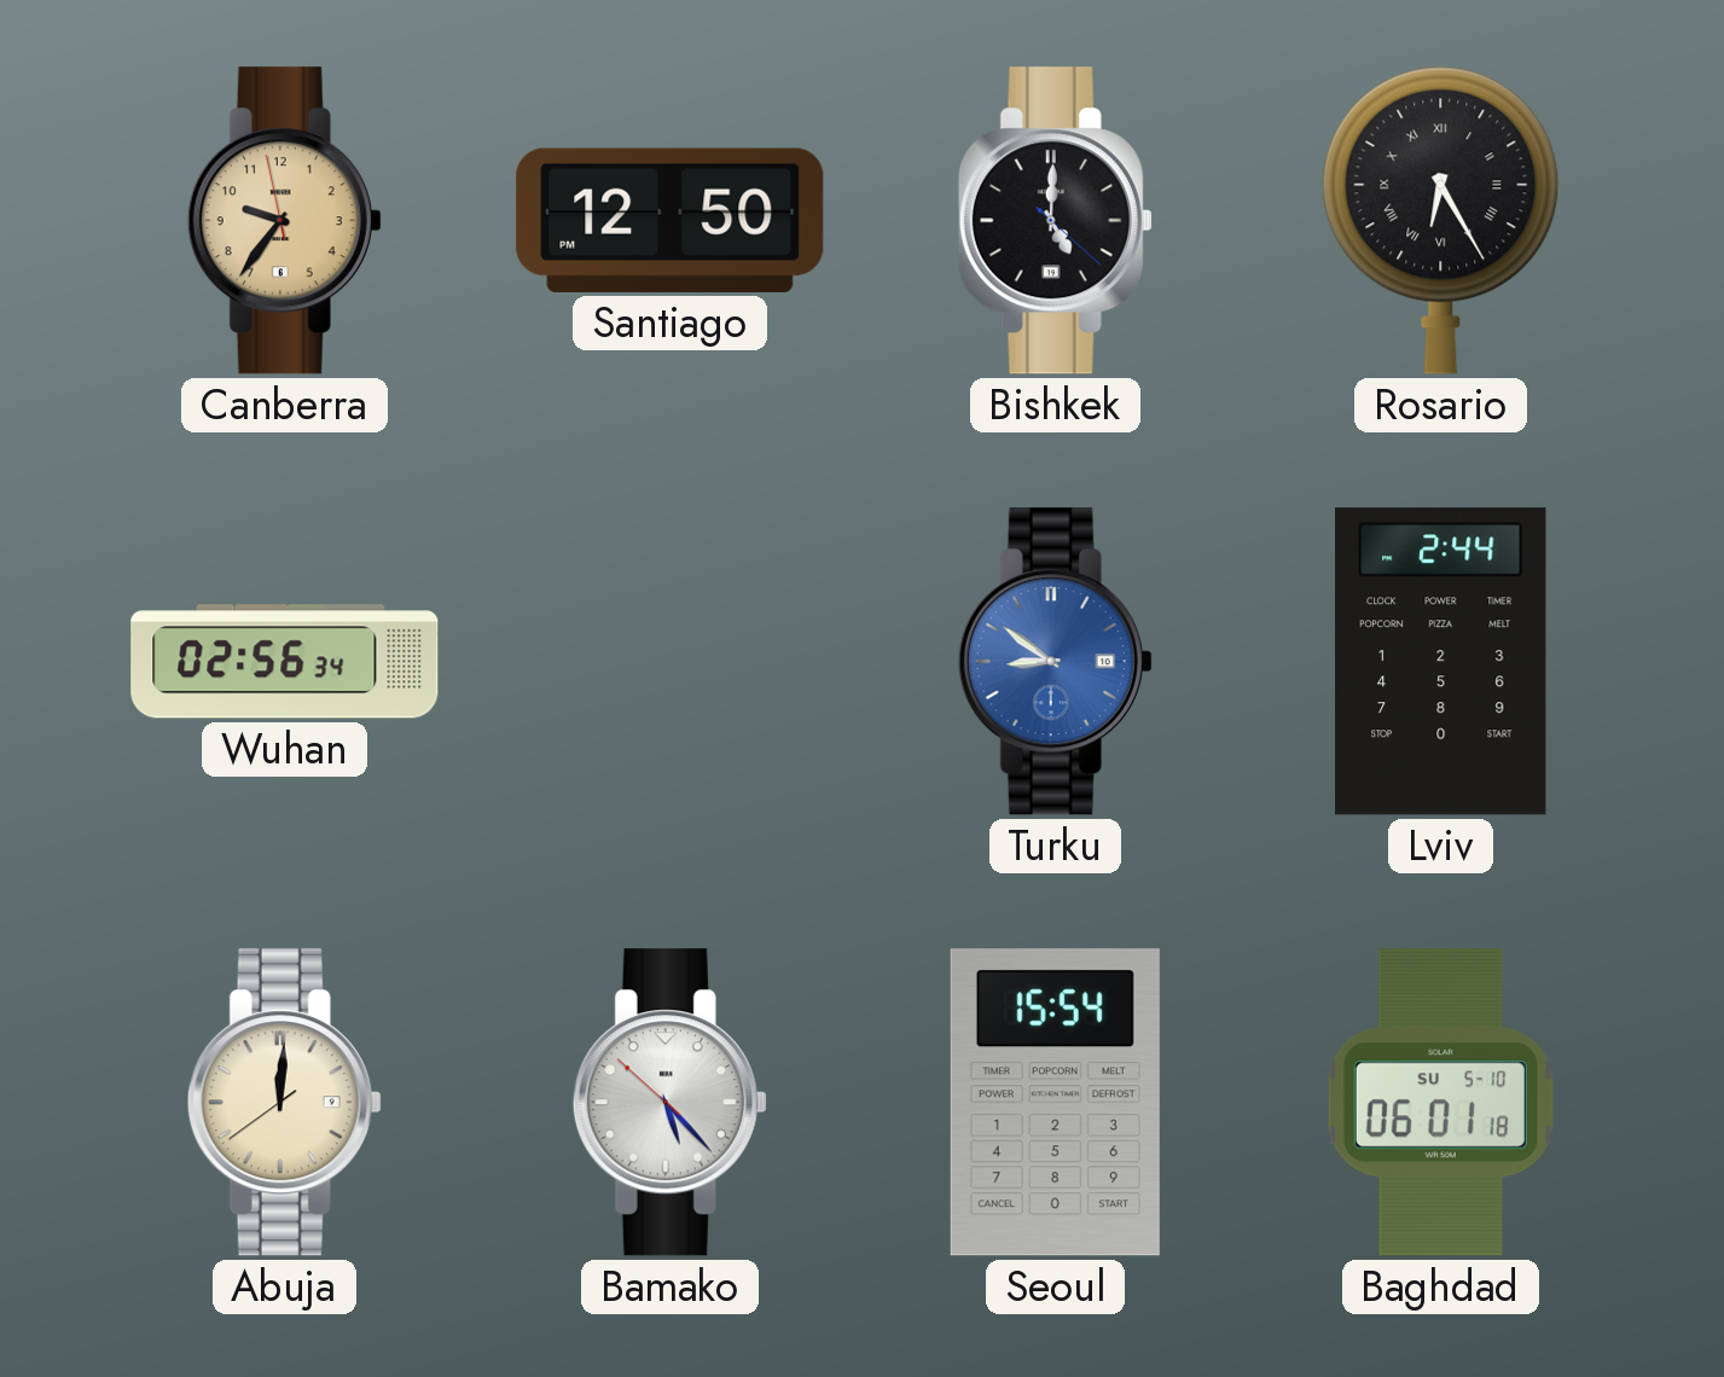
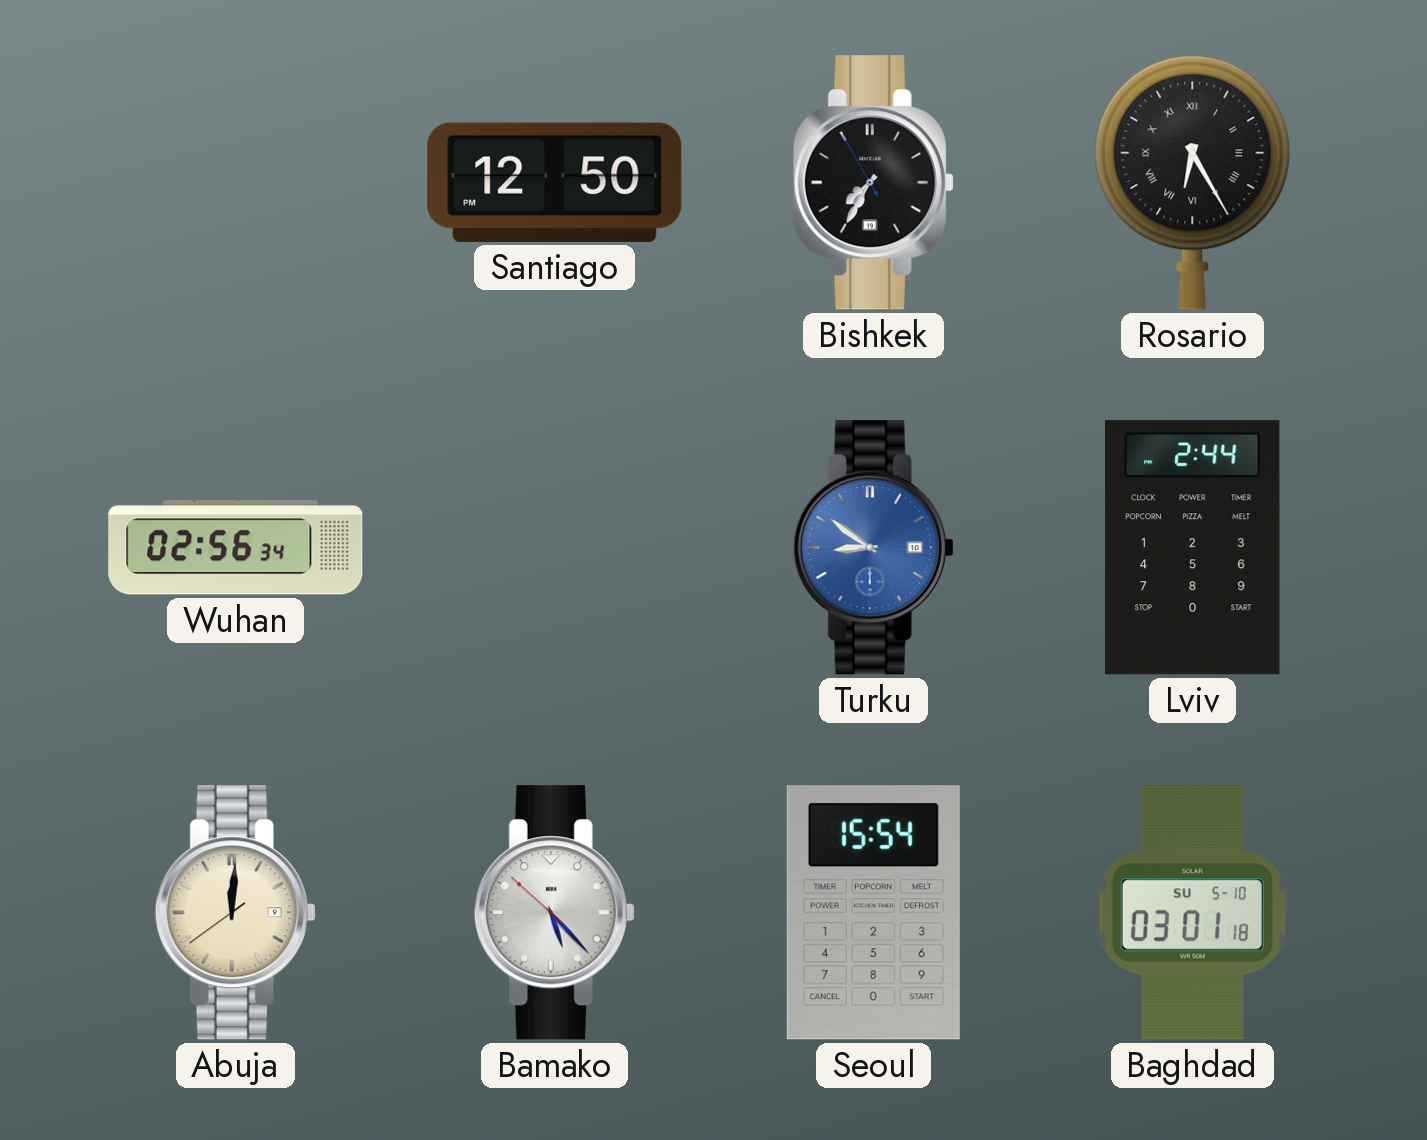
Canberra: 9:35 -> none
Bishkek: 5:00 -> 7:34
Baghdad: 06:01 -> 03:01
